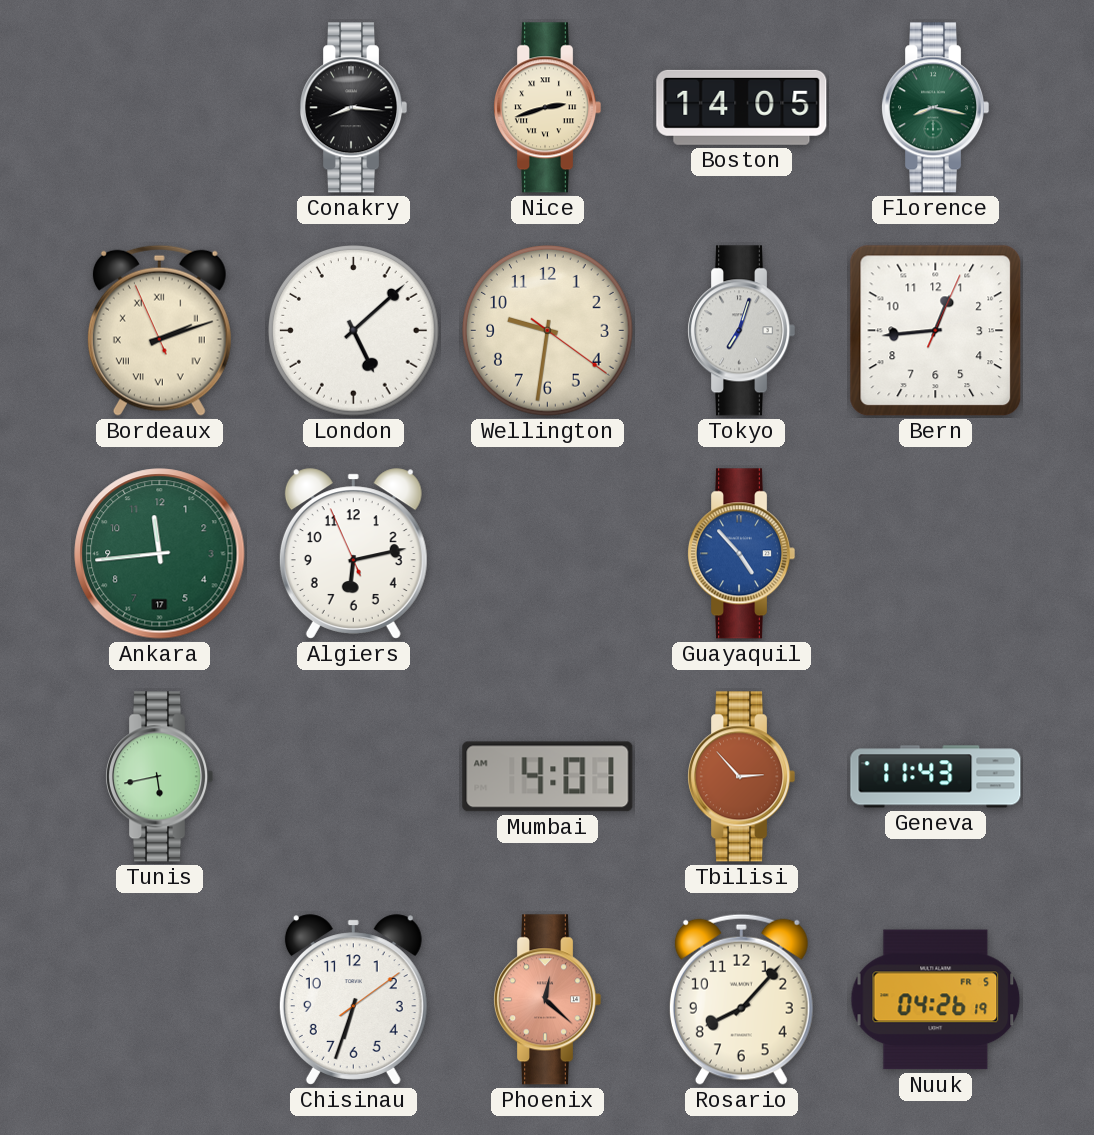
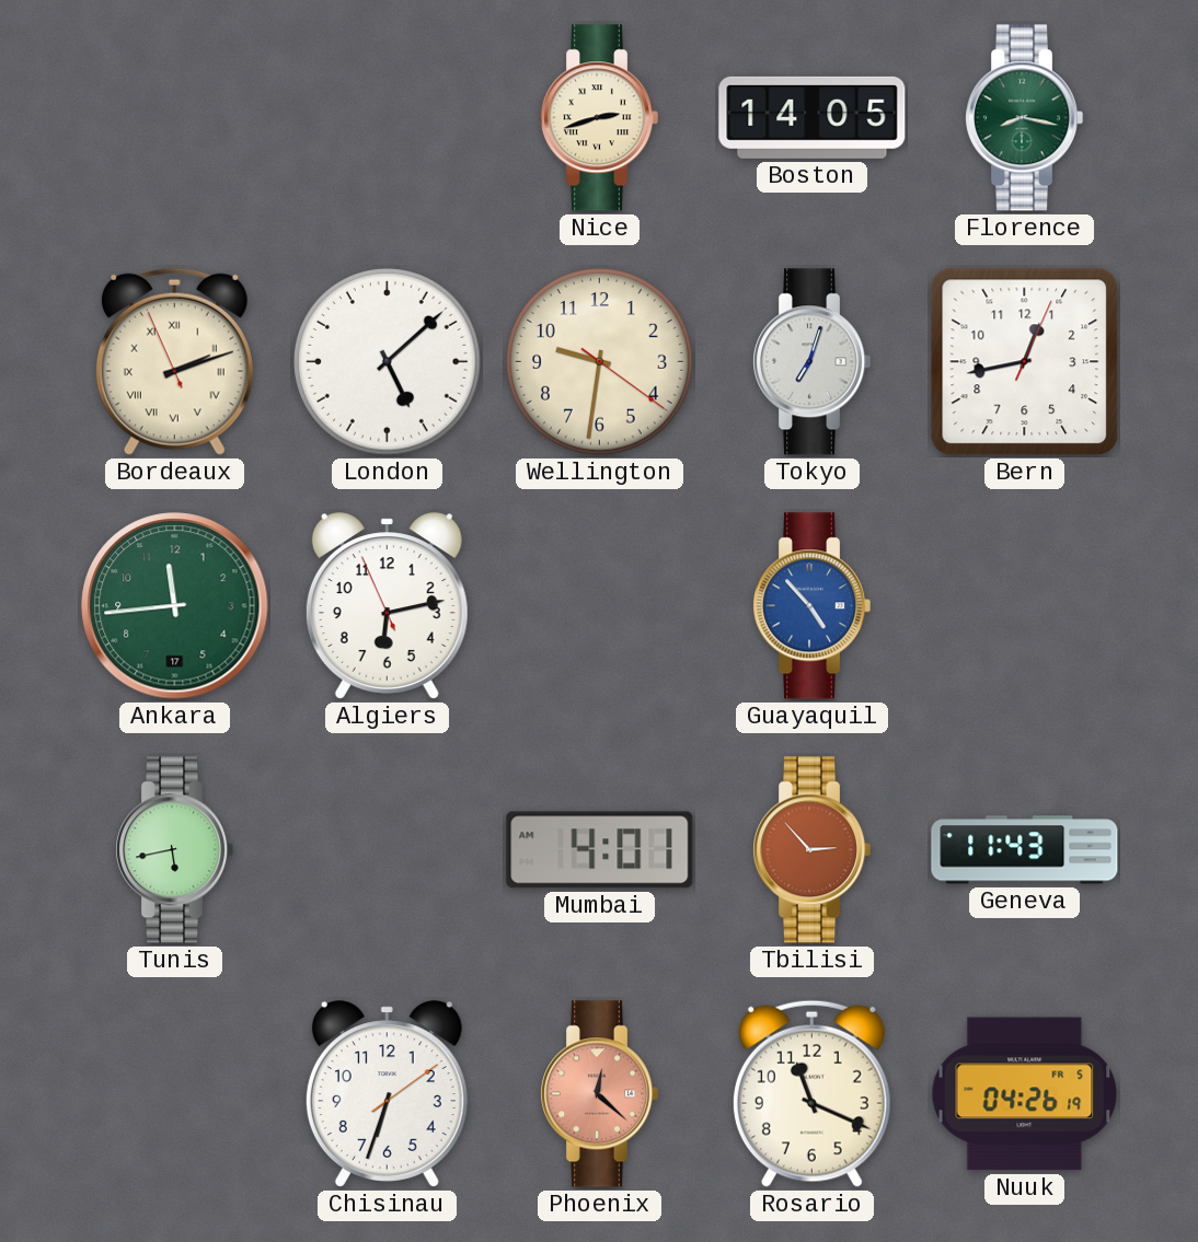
Conakry: 8:16 -> none
Bern: 12:44 -> 12:43
Rosario: 8:07 -> 11:19
